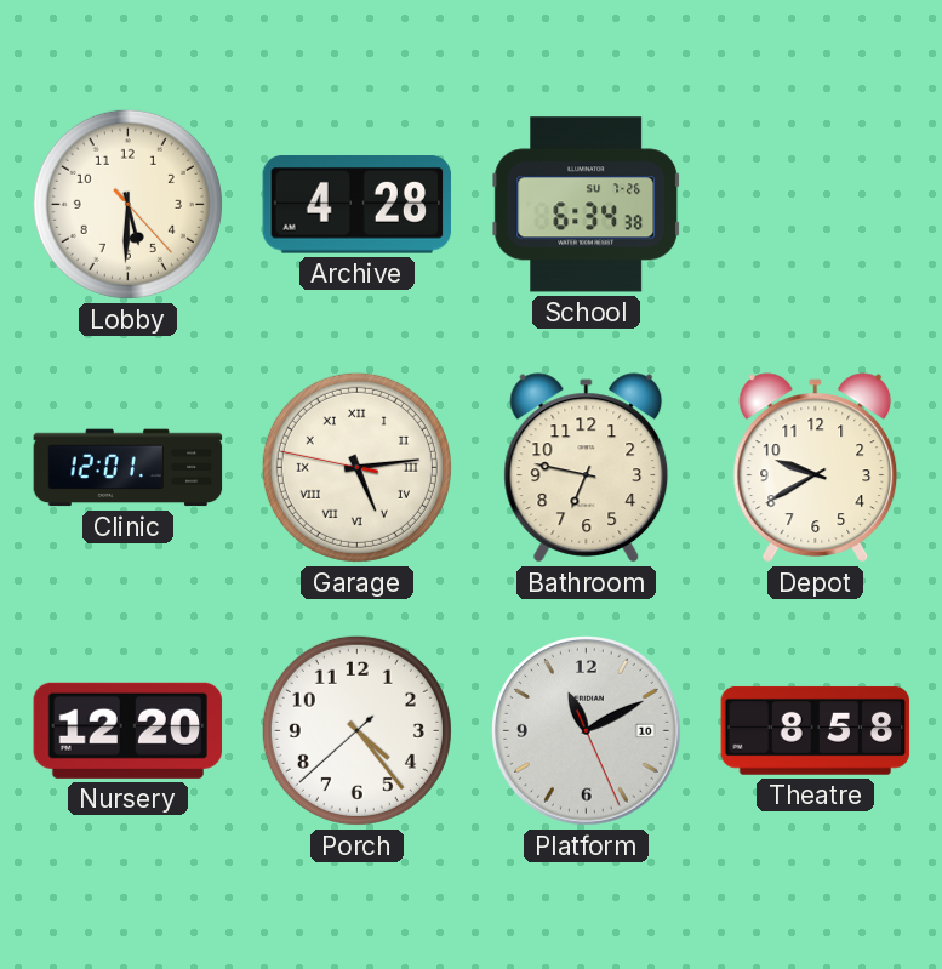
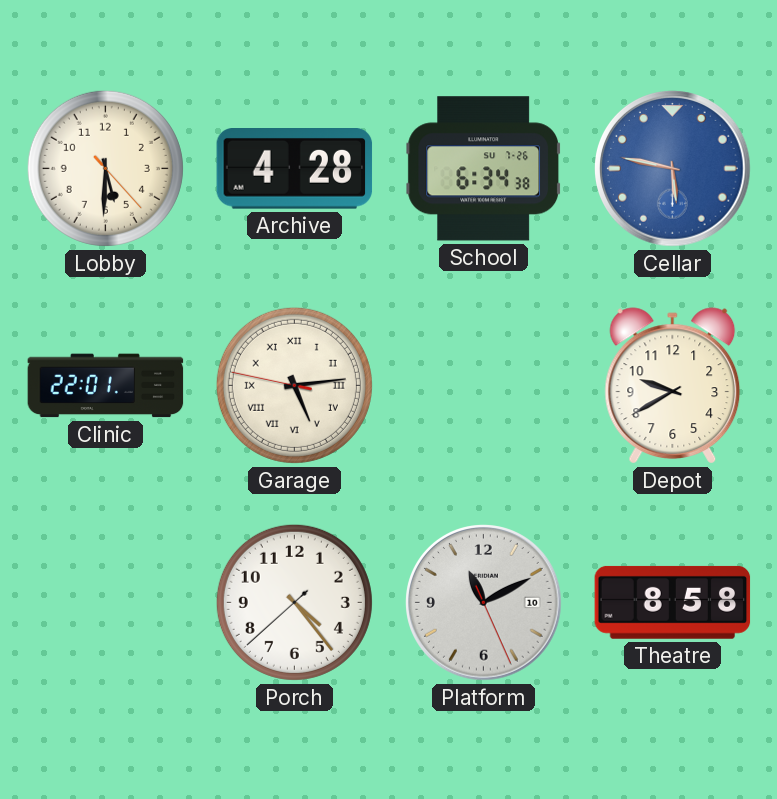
Cellar: none -> 5:47
Clinic: 12:01 -> 22:01
Bathroom: 6:47 -> none
Nursery: 12:20 -> none
